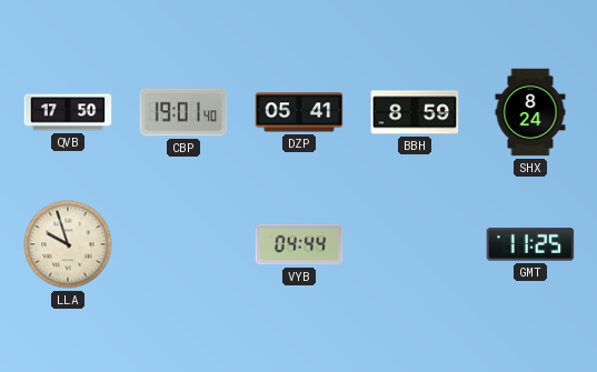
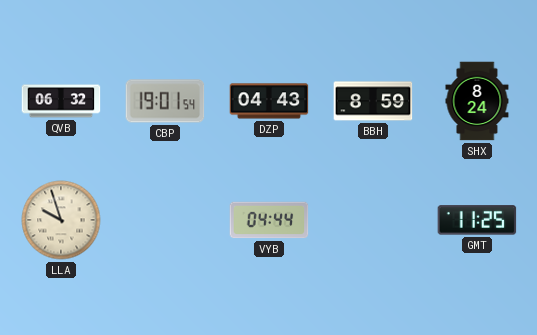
QVB: 17:50 -> 06:32
CBP: 19:01:40 -> 19:01:54
DZP: 05:41 -> 04:43
